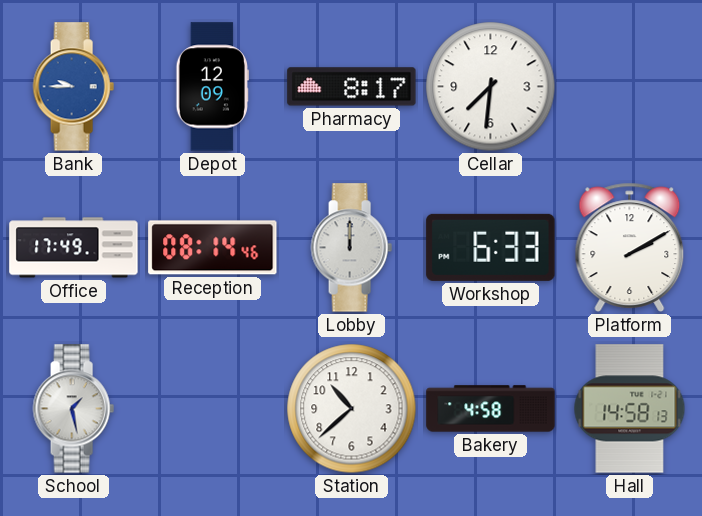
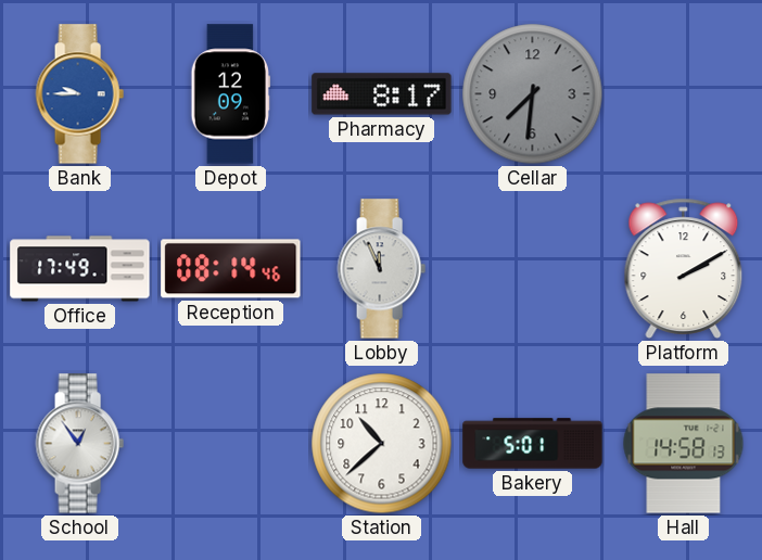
Cellar dial: white -> grey
Lobby: 12:00 -> 11:56
Workshop: 6:33 -> none
School: 1:28 -> 12:54
Bakery: 4:58 -> 5:01
